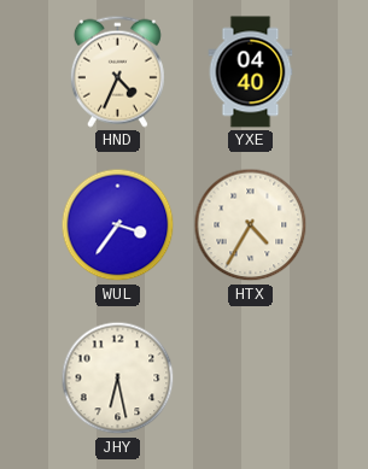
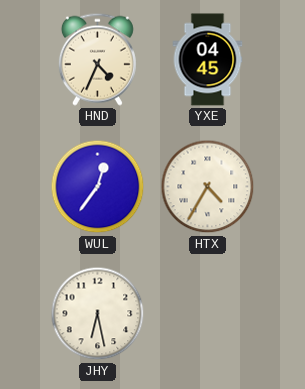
YXE: 04:40 -> 04:45
WUL: 3:36 -> 12:36
